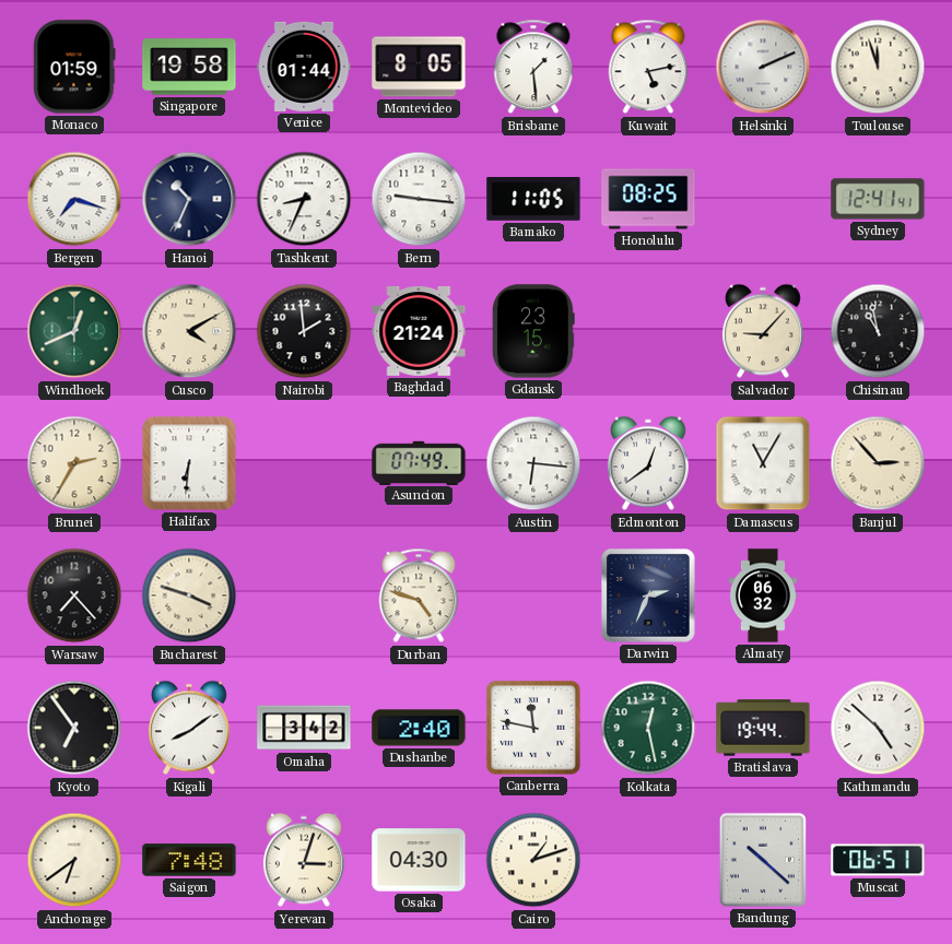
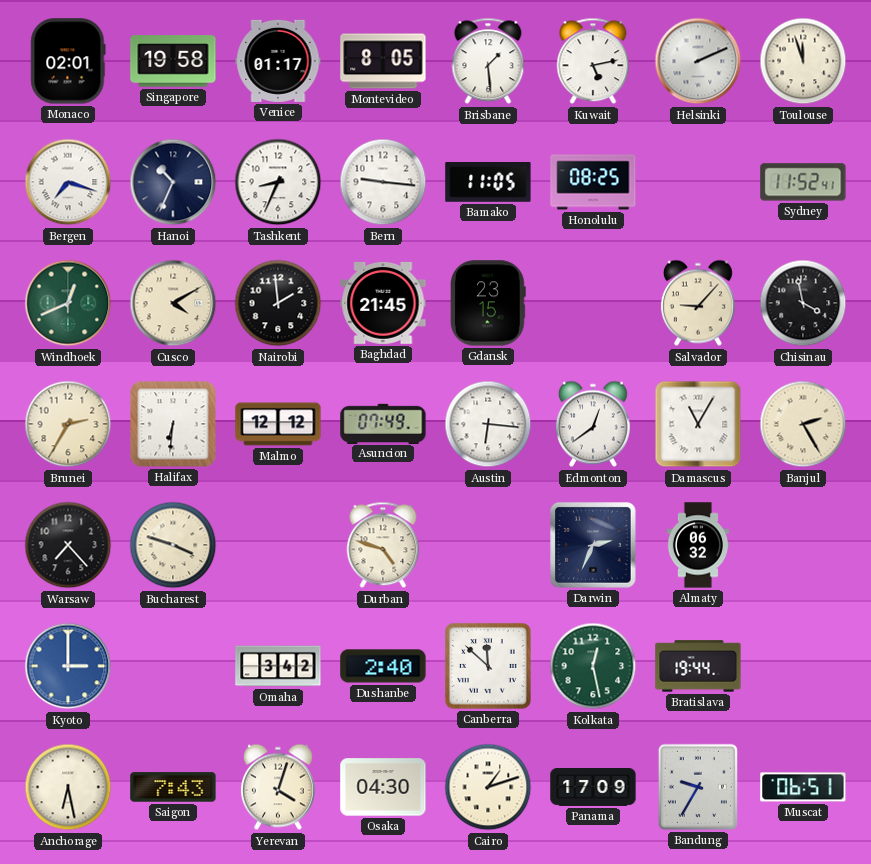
Monaco: 01:59 -> 02:01
Venice: 01:44 -> 01:17
Sydney: 12:41 -> 11:52
Baghdad: 21:24 -> 21:45
Chisinau: 10:58 -> 3:58
Malmo: none -> 12:12
Banjul: 2:53 -> 2:25
Kyoto: 6:54 -> 3:00
Kyoto dial: black -> blue
Kigali: 8:09 -> none
Canberra: 11:47 -> 11:52
Kathmandu: 4:52 -> none
Anchorage: 6:39 -> 6:28
Saigon: 7:48 -> 7:43
Yerevan: 3:03 -> 4:03
Panama: none -> 17:09
Bandung: 10:22 -> 9:35
